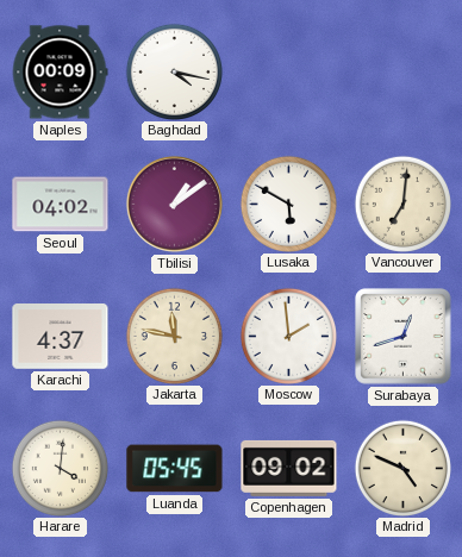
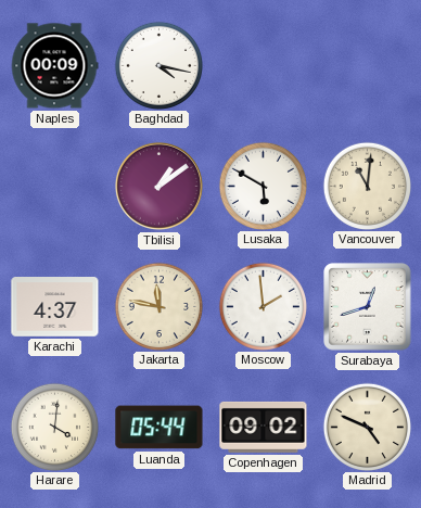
Seoul: 04:02 -> none
Vancouver: 7:01 -> 11:01
Luanda: 05:45 -> 05:44
